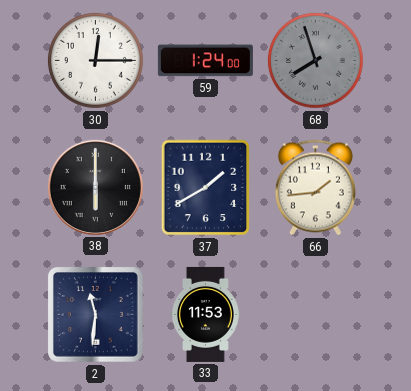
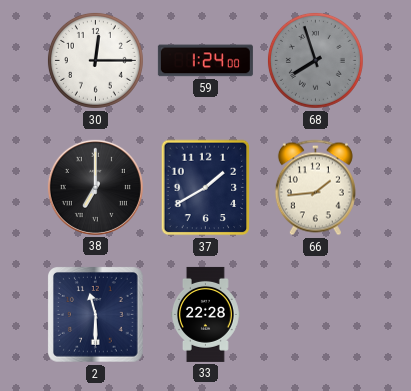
38: 6:00 -> 7:00
2: 11:31 -> 11:30
33: 11:53 -> 22:28
